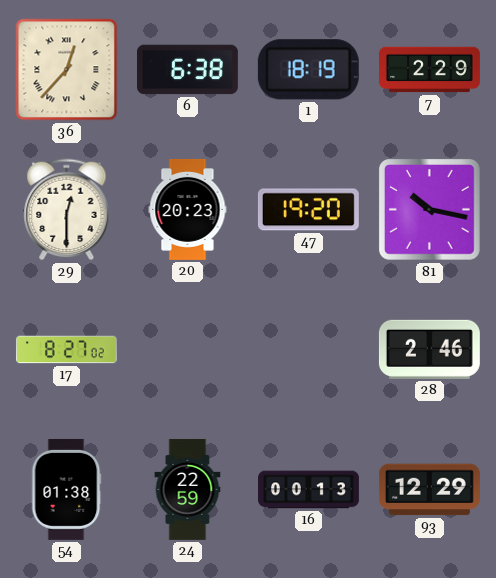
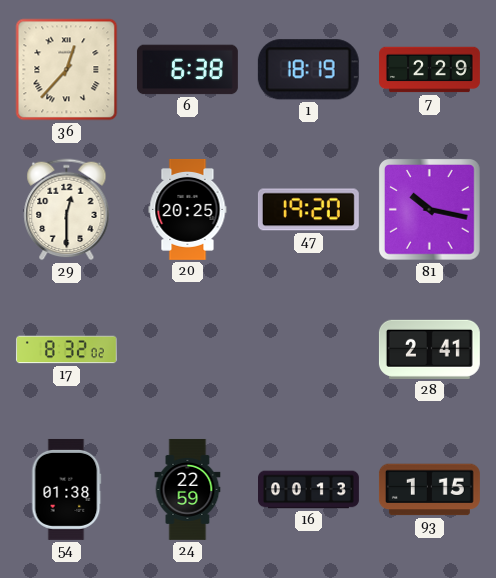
20: 20:23 -> 20:25
17: 8:27 -> 8:32
28: 2:46 -> 2:41
93: 12:29 -> 1:15
